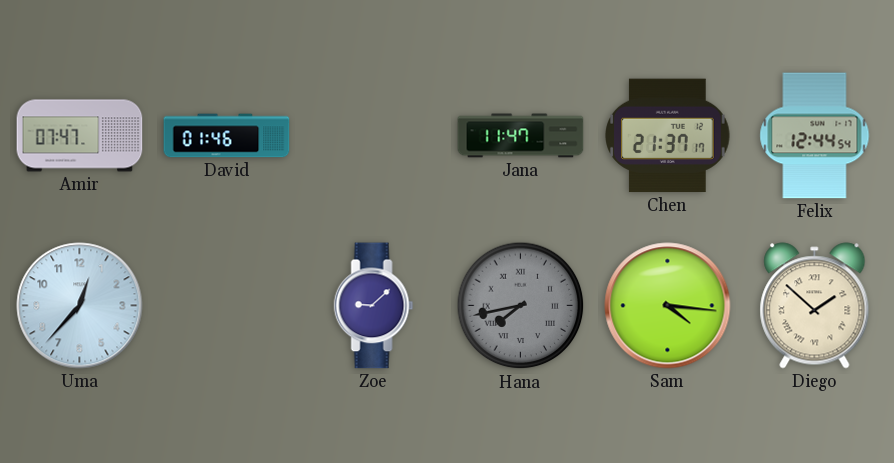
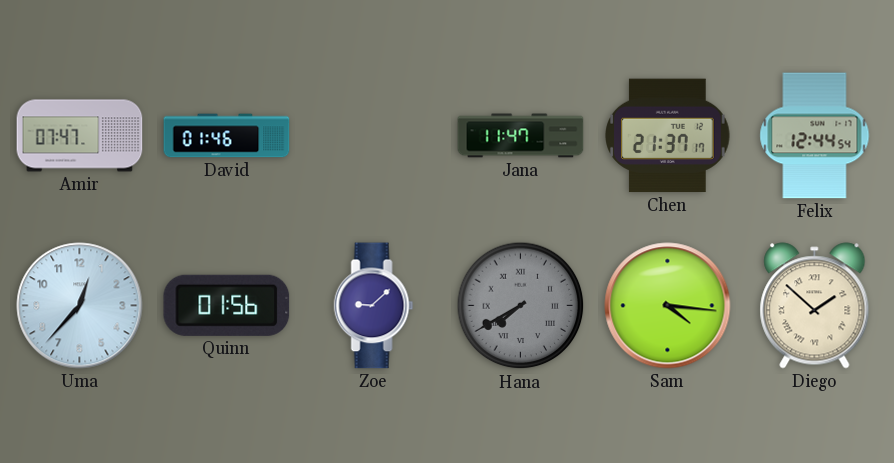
Quinn: none -> 01:56
Hana: 7:43 -> 7:40
